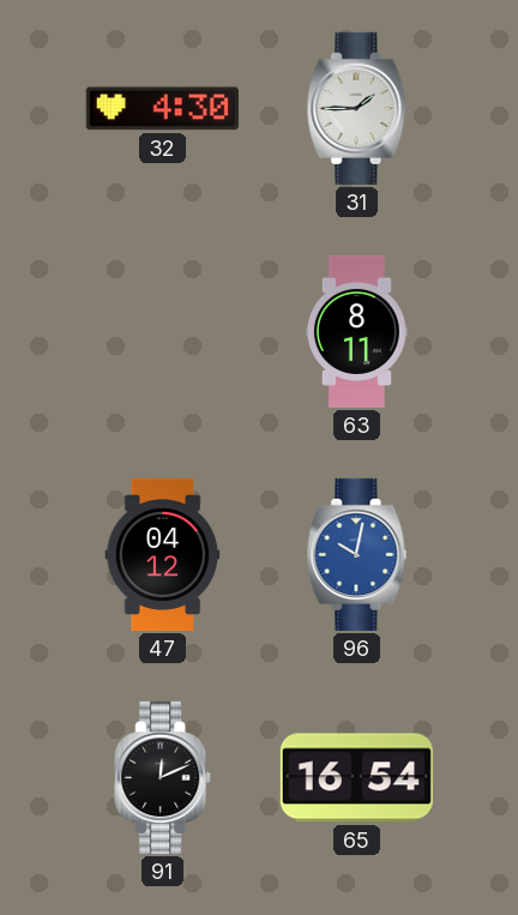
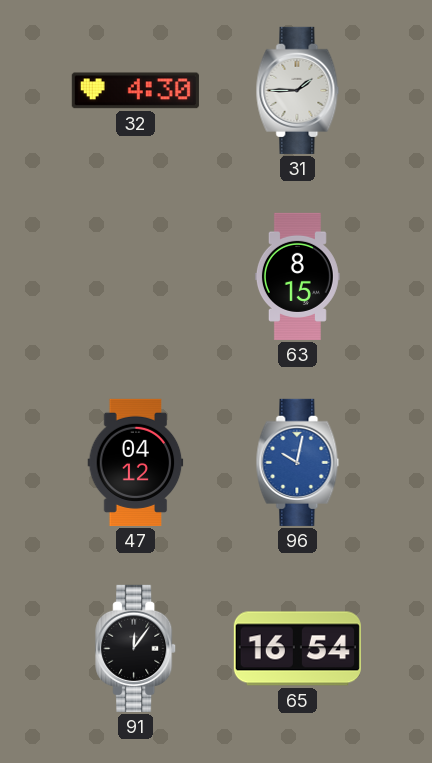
63: 8:11 -> 8:15
91: 12:11 -> 12:06
